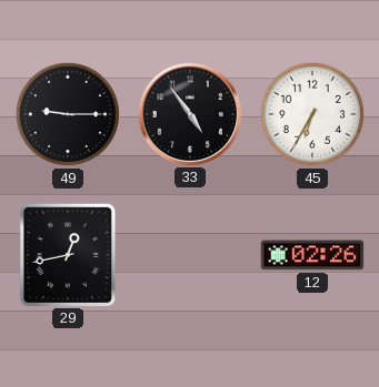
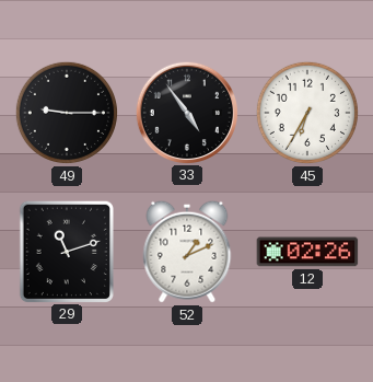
29: 12:43 -> 11:12
52: none -> 1:11
